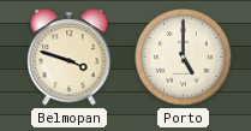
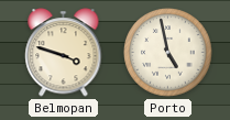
Porto: 5:00 -> 4:58
